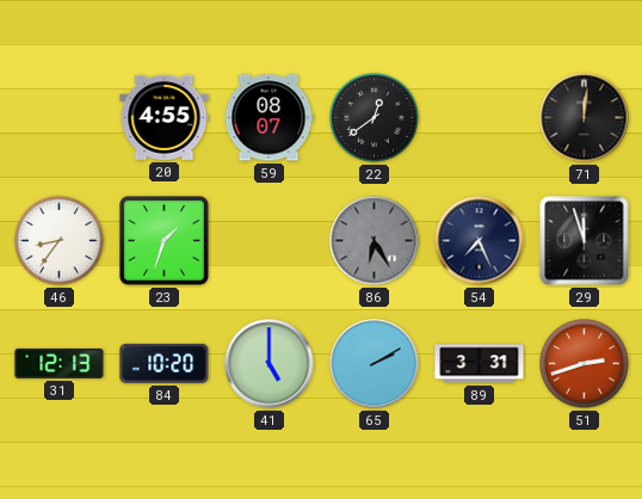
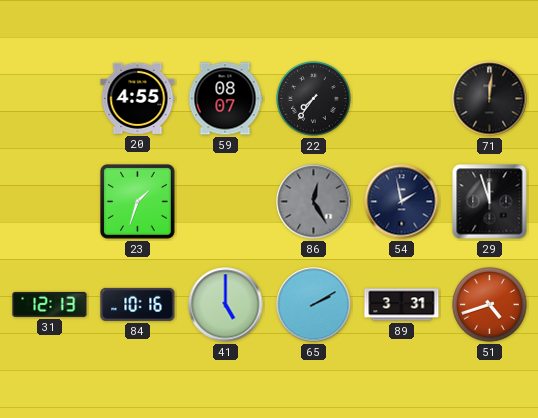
22: 12:39 -> 7:36
46: 8:36 -> none
86: 6:25 -> 12:25
54: 7:26 -> 1:58
84: 10:20 -> 10:16
51: 2:42 -> 4:42
